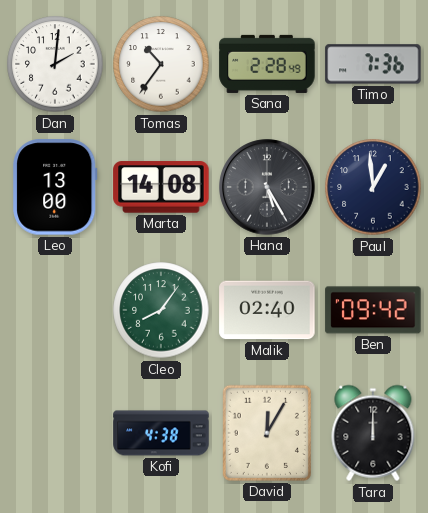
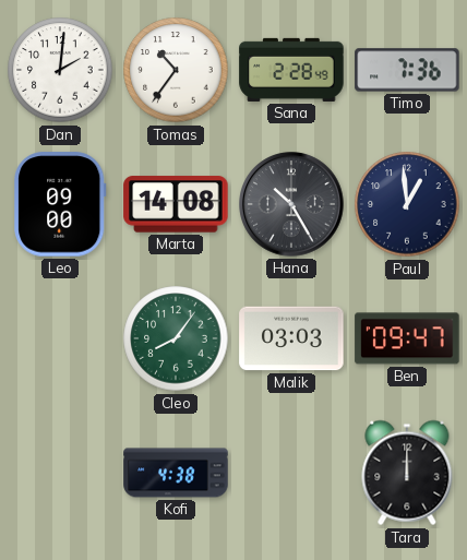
Leo: 13:00 -> 09:00
Hana: 5:25 -> 10:25
Malik: 02:40 -> 03:03
Ben: 09:42 -> 09:47
David: 12:05 -> none
